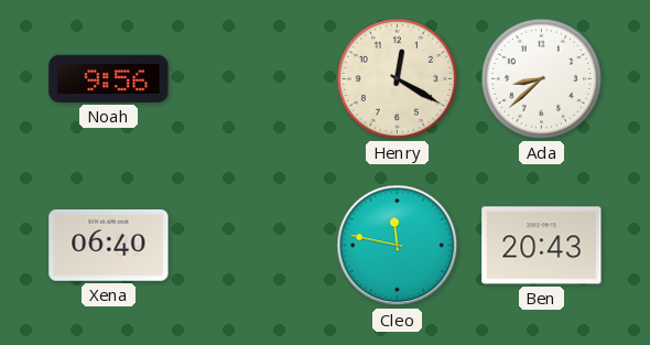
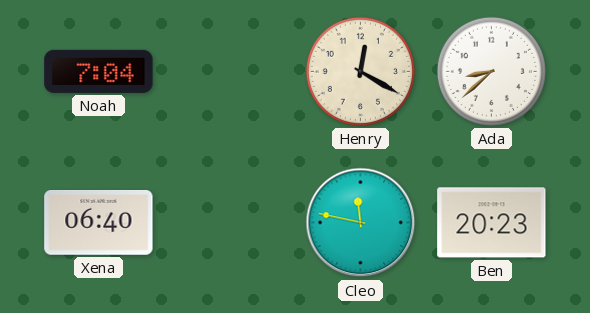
Noah: 9:56 -> 7:04
Ben: 20:43 -> 20:23
